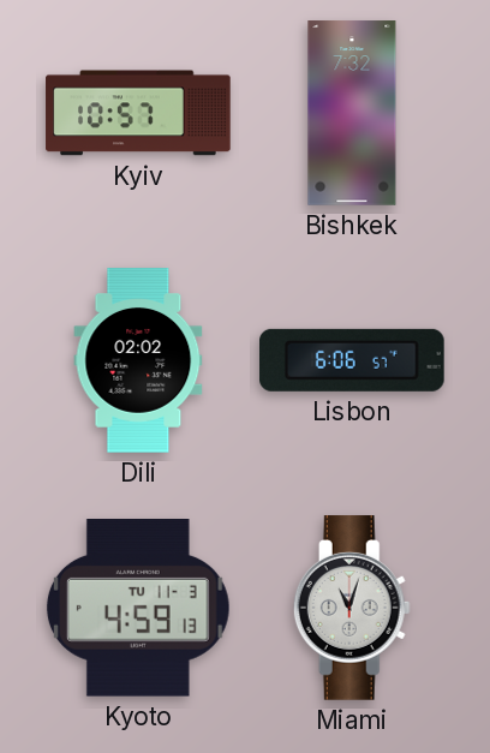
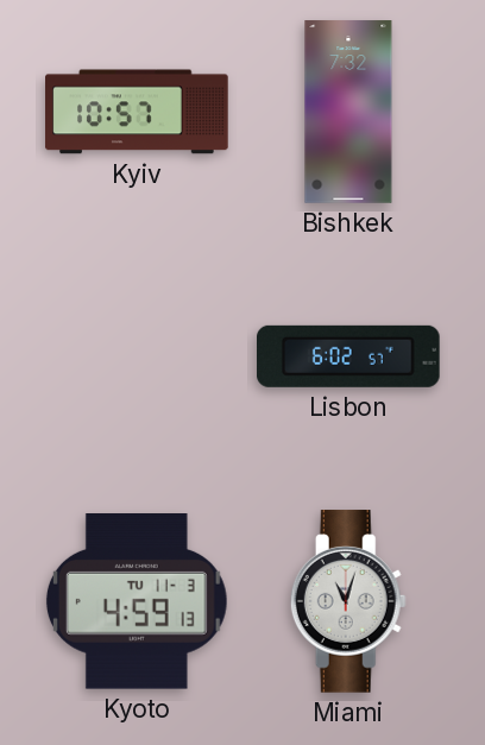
Dili: 02:02 -> none
Lisbon: 6:06 -> 6:02
